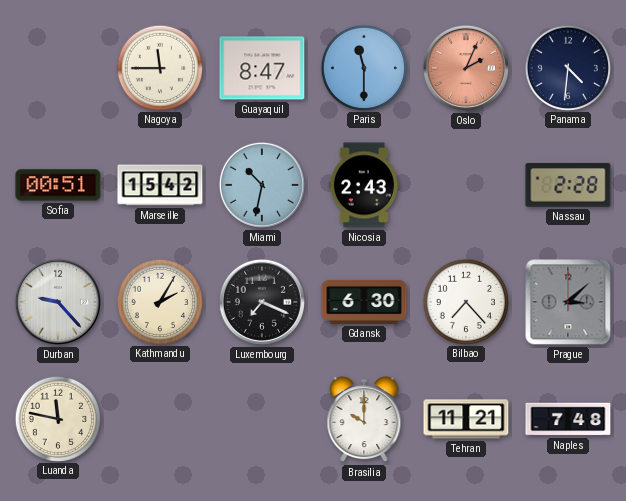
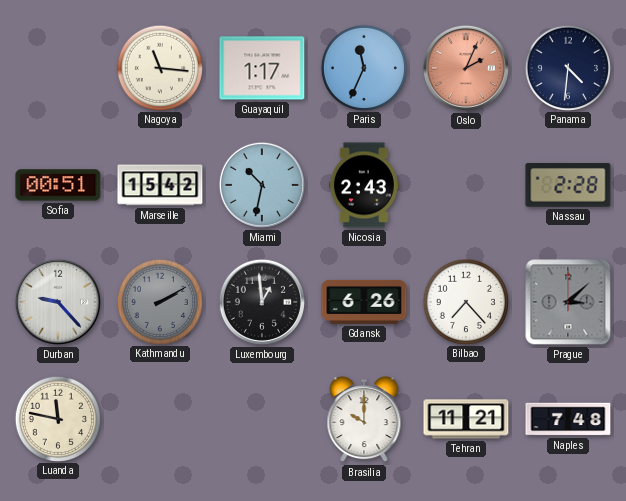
Nagoya: 11:45 -> 11:16
Guayaquil: 8:47 -> 1:17
Paris: 11:30 -> 11:34
Kathmandu: 2:05 -> 2:10
Kathmandu dial: cream -> grey
Luxembourg: 7:19 -> 12:59
Gdansk: 6:30 -> 6:26
